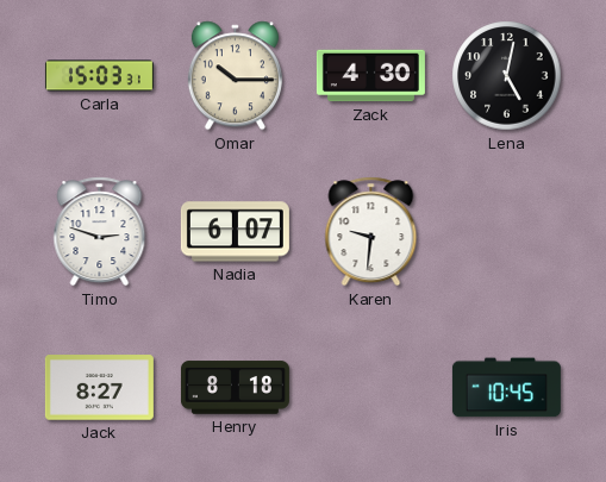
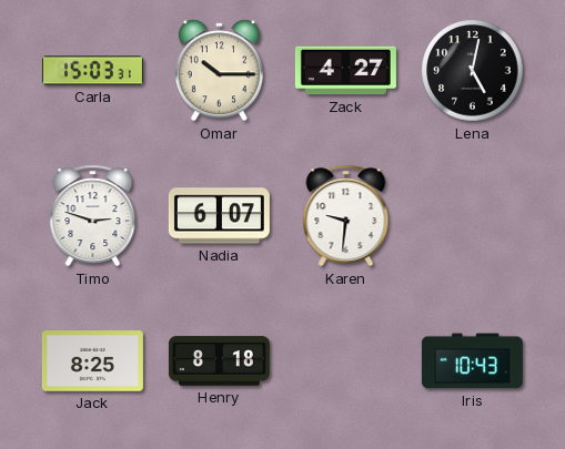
Zack: 4:30 -> 4:27
Jack: 8:27 -> 8:25
Iris: 10:45 -> 10:43
